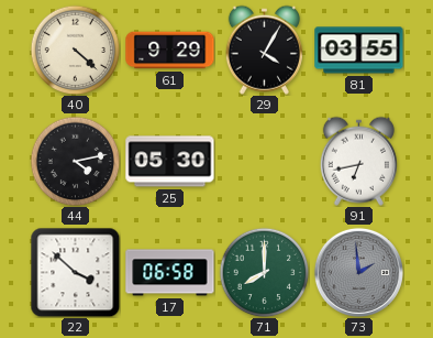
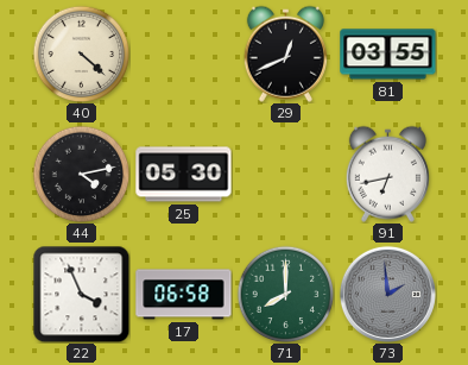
61: 9:29 -> none
29: 4:05 -> 12:41
22: 3:52 -> 3:56
